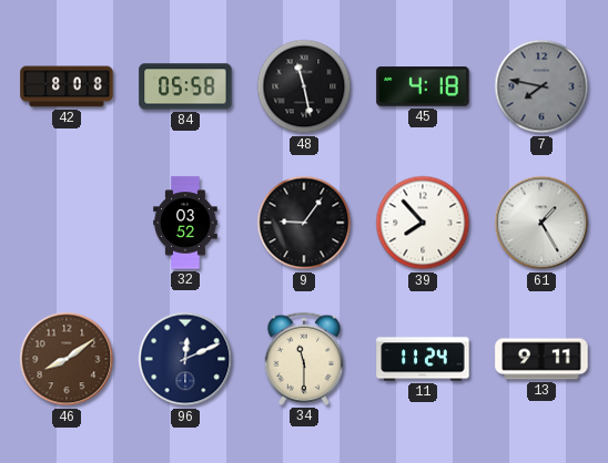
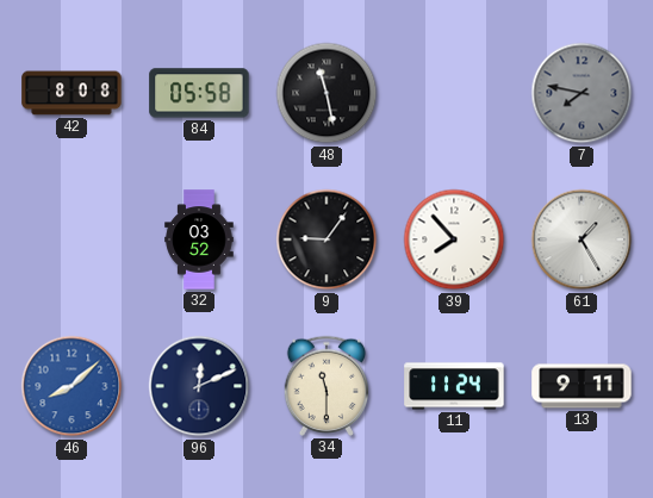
45: 4:18 -> none
46: 8:09 -> 8:08
46 dial: brown -> blue
